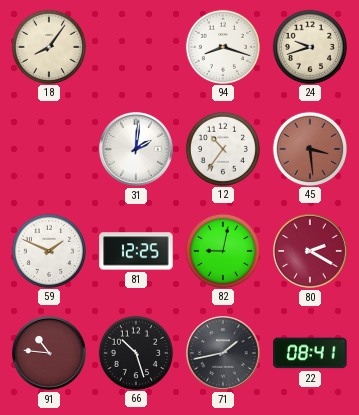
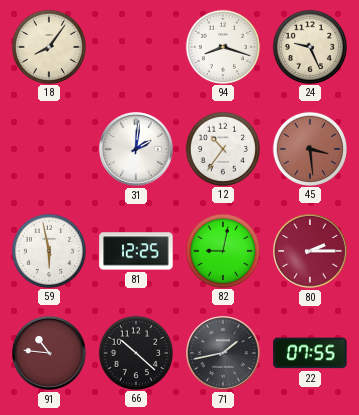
24: 9:42 -> 9:26
59: 1:49 -> 5:58
80: 2:20 -> 2:15
66: 10:27 -> 10:22
22: 08:41 -> 07:55
